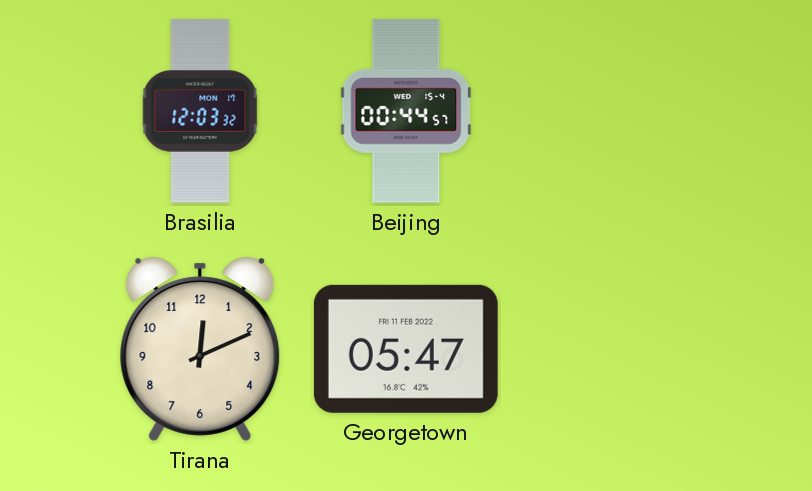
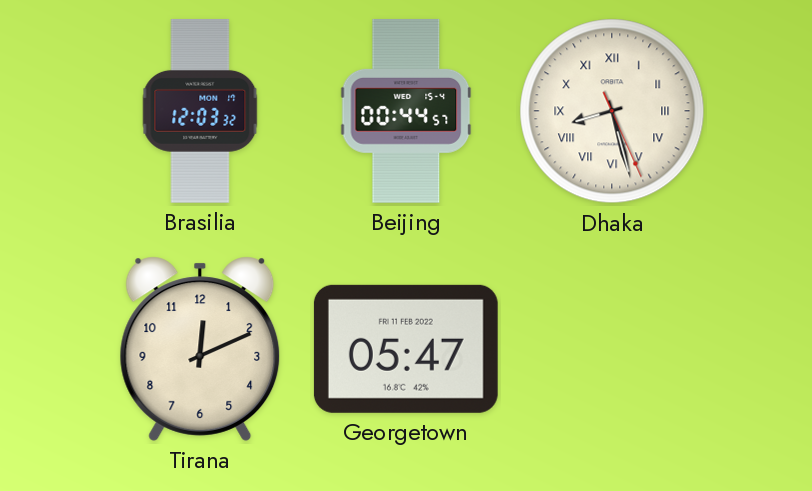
Dhaka: none -> 8:27
